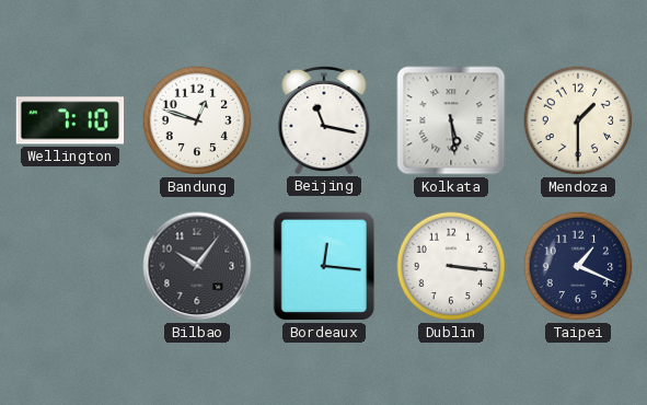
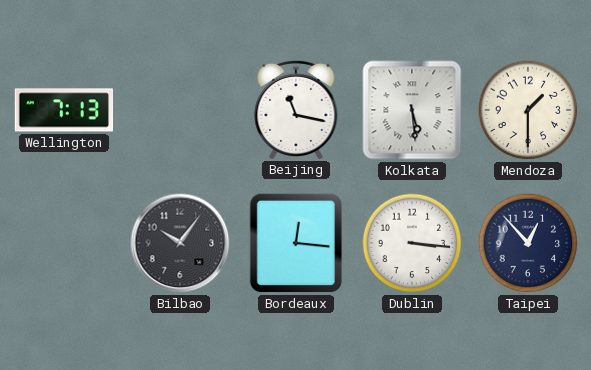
Wellington: 7:10 -> 7:13
Bandung: 12:48 -> none
Taipei: 1:19 -> 12:53
